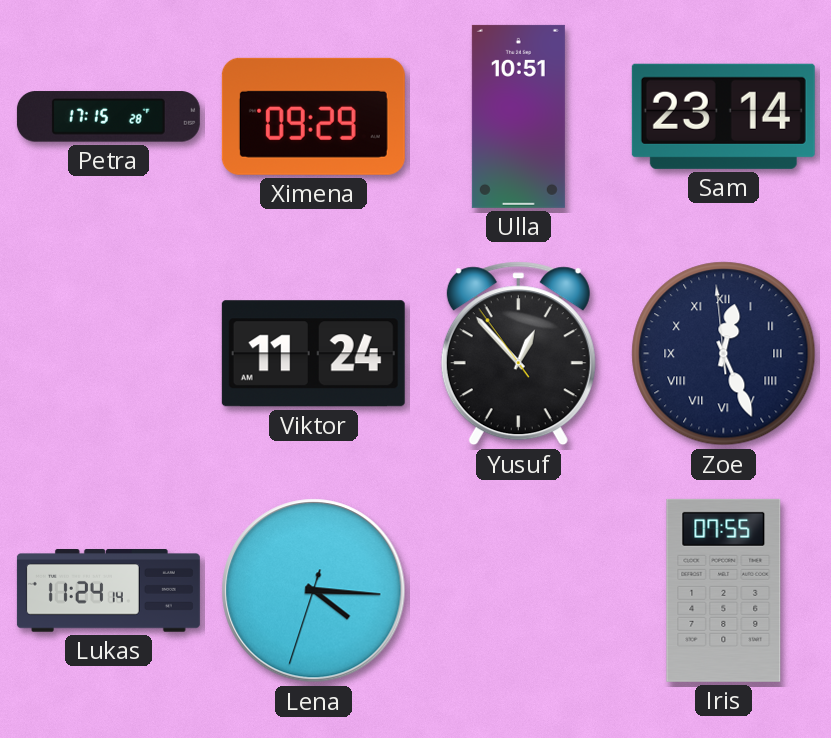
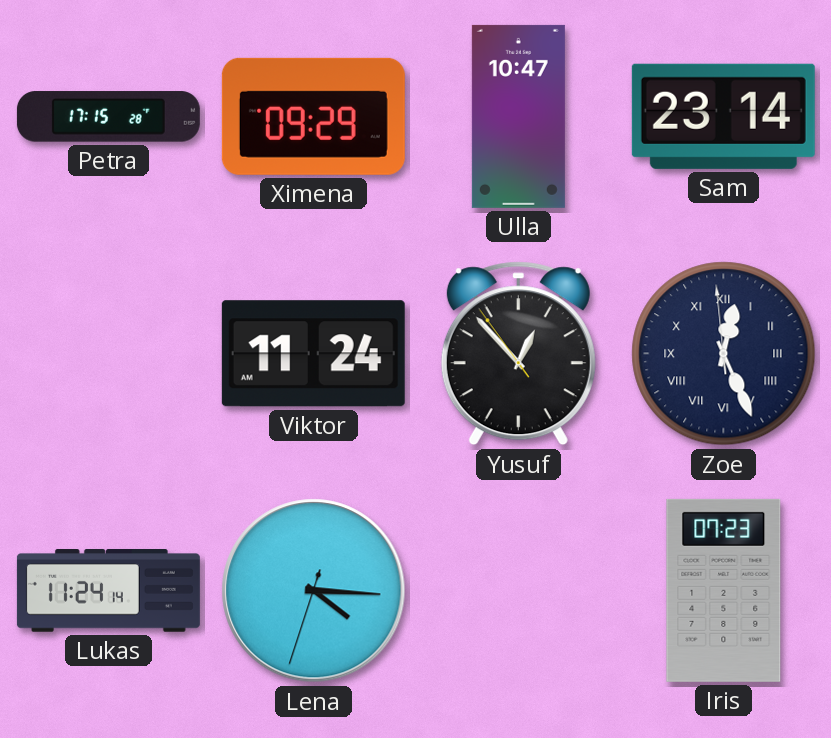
Ulla: 10:51 -> 10:47
Iris: 07:55 -> 07:23
